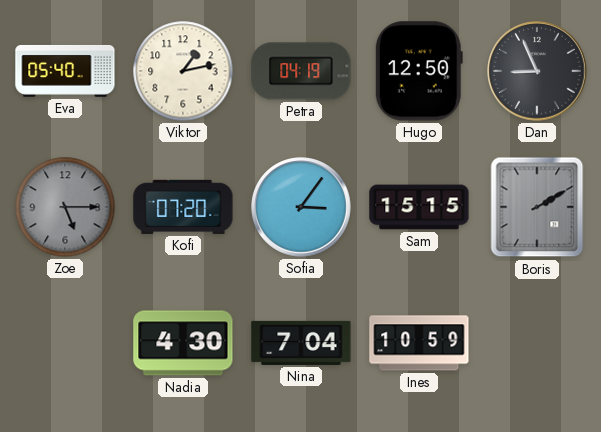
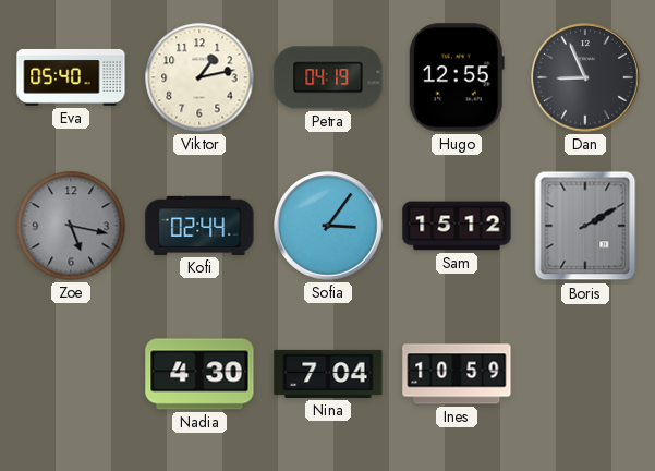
Hugo: 12:50 -> 12:55
Zoe: 5:15 -> 5:17
Kofi: 07:20 -> 02:44
Sam: 15:15 -> 15:12
